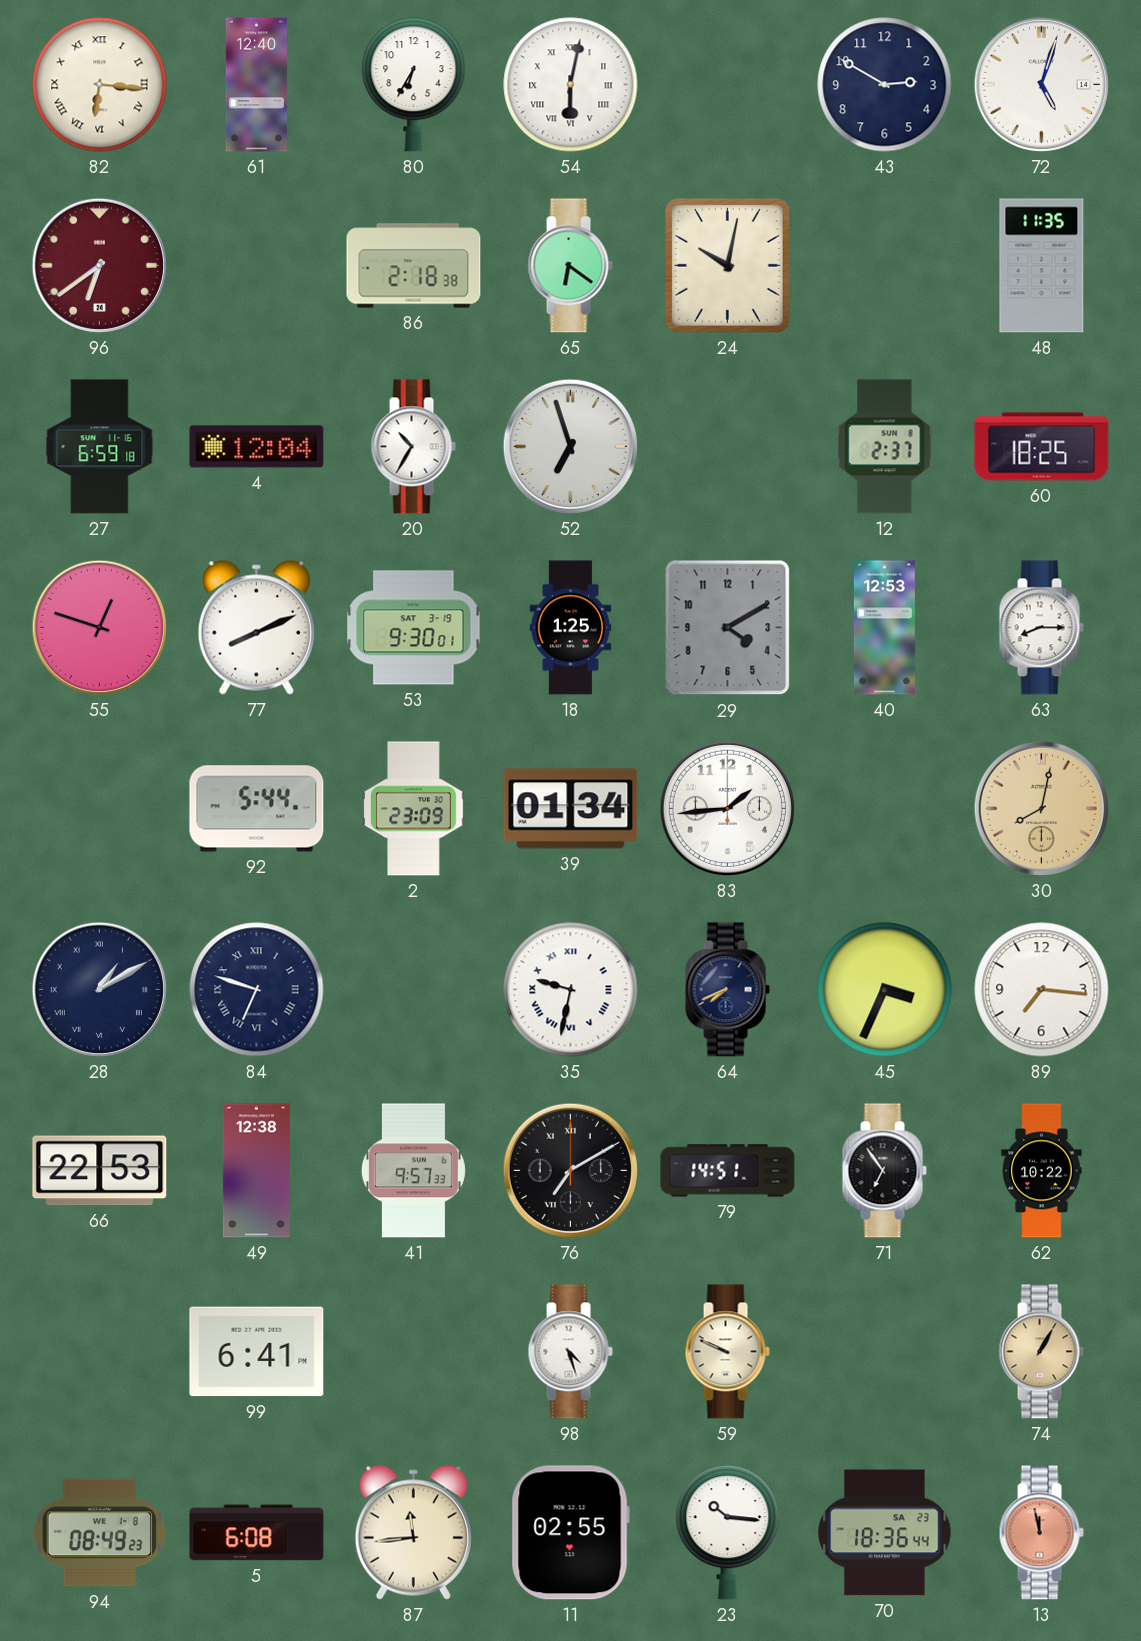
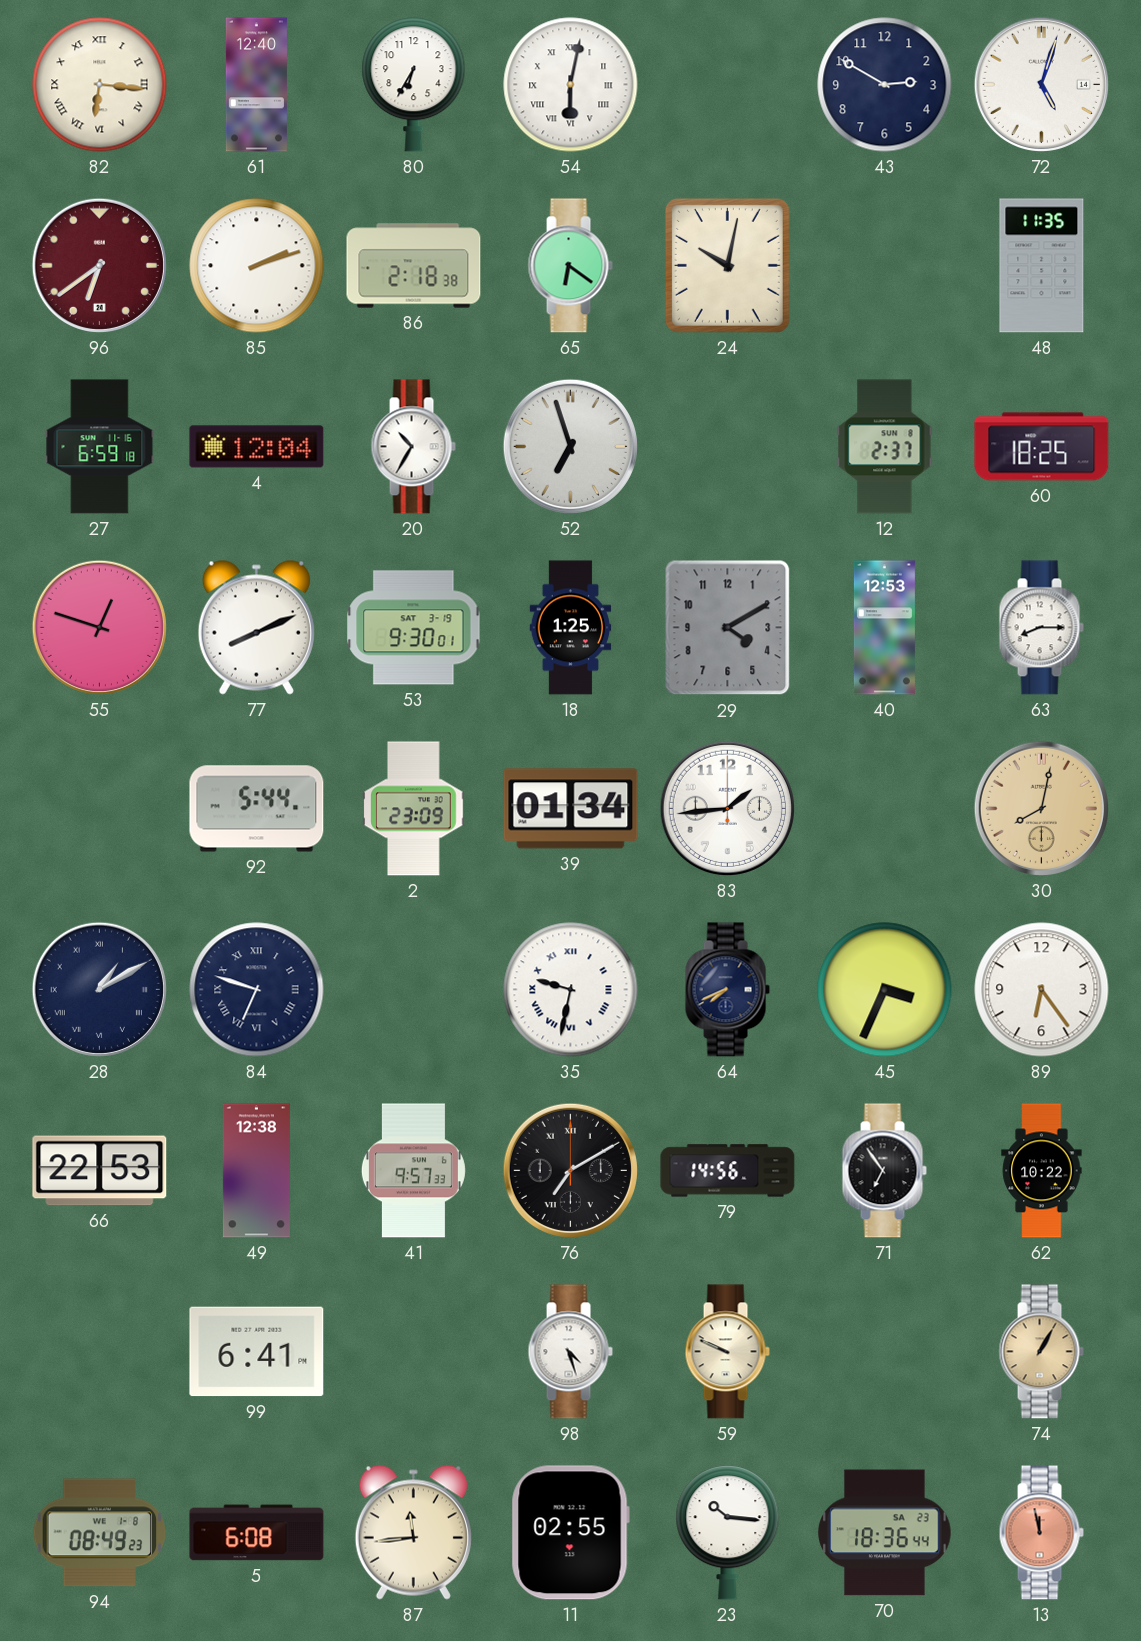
85: none -> 2:12
89: 7:16 -> 6:24
79: 14:51 -> 14:56
